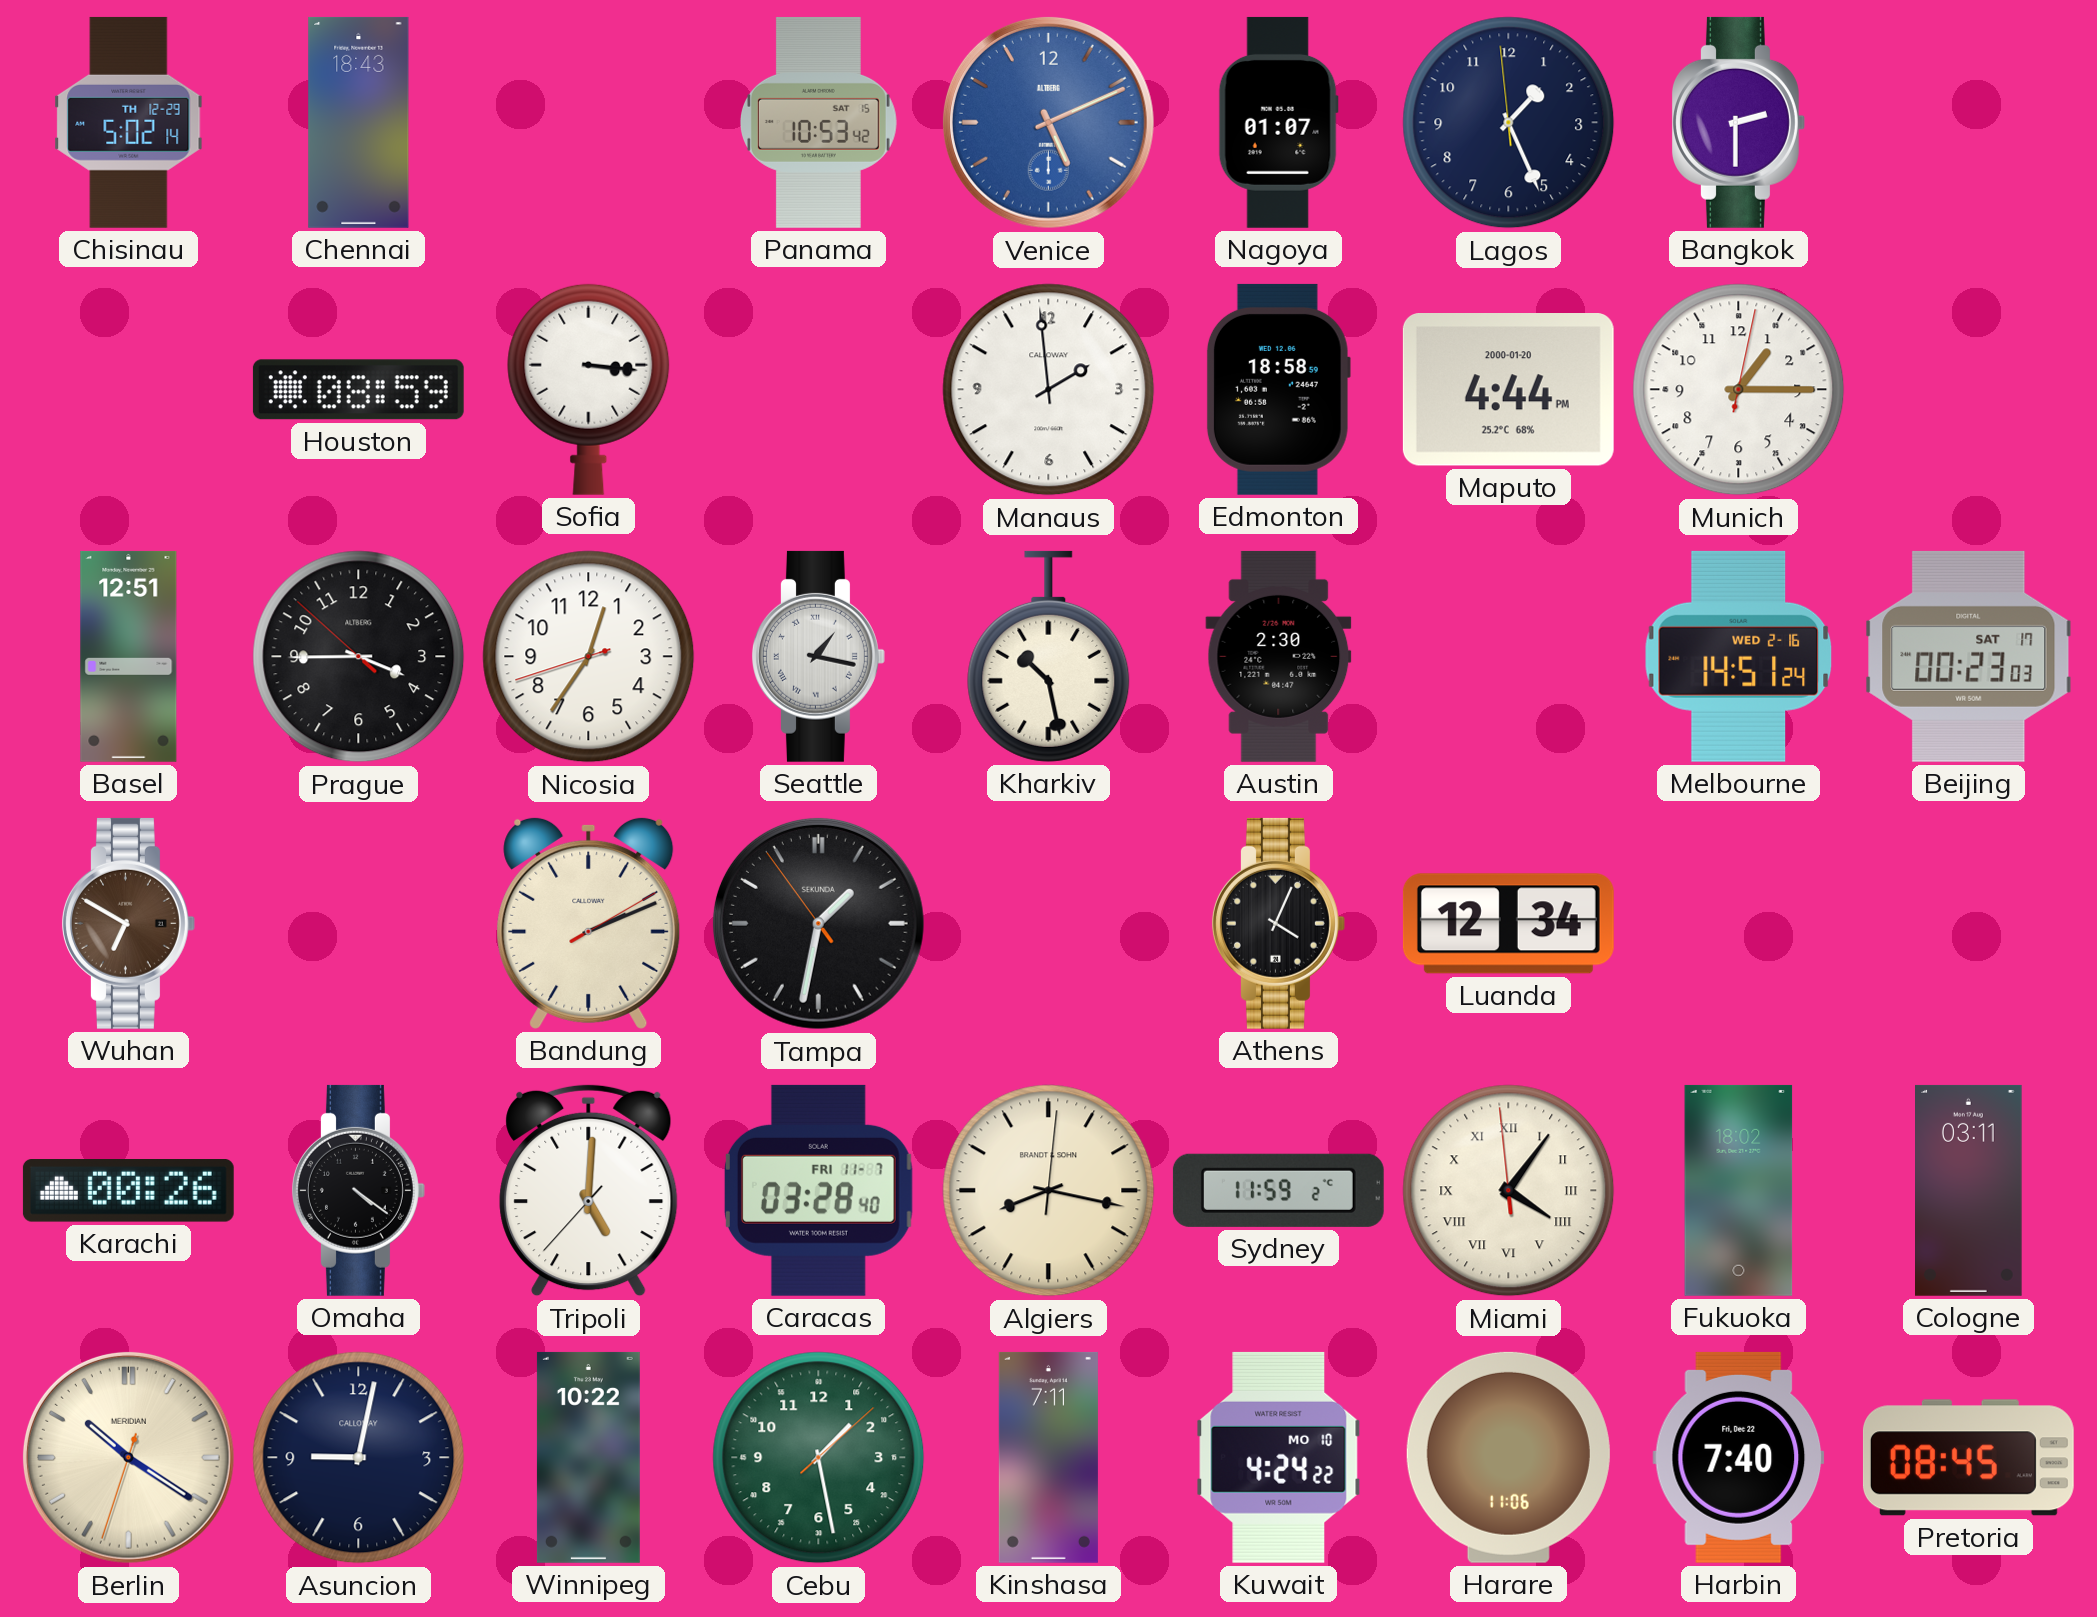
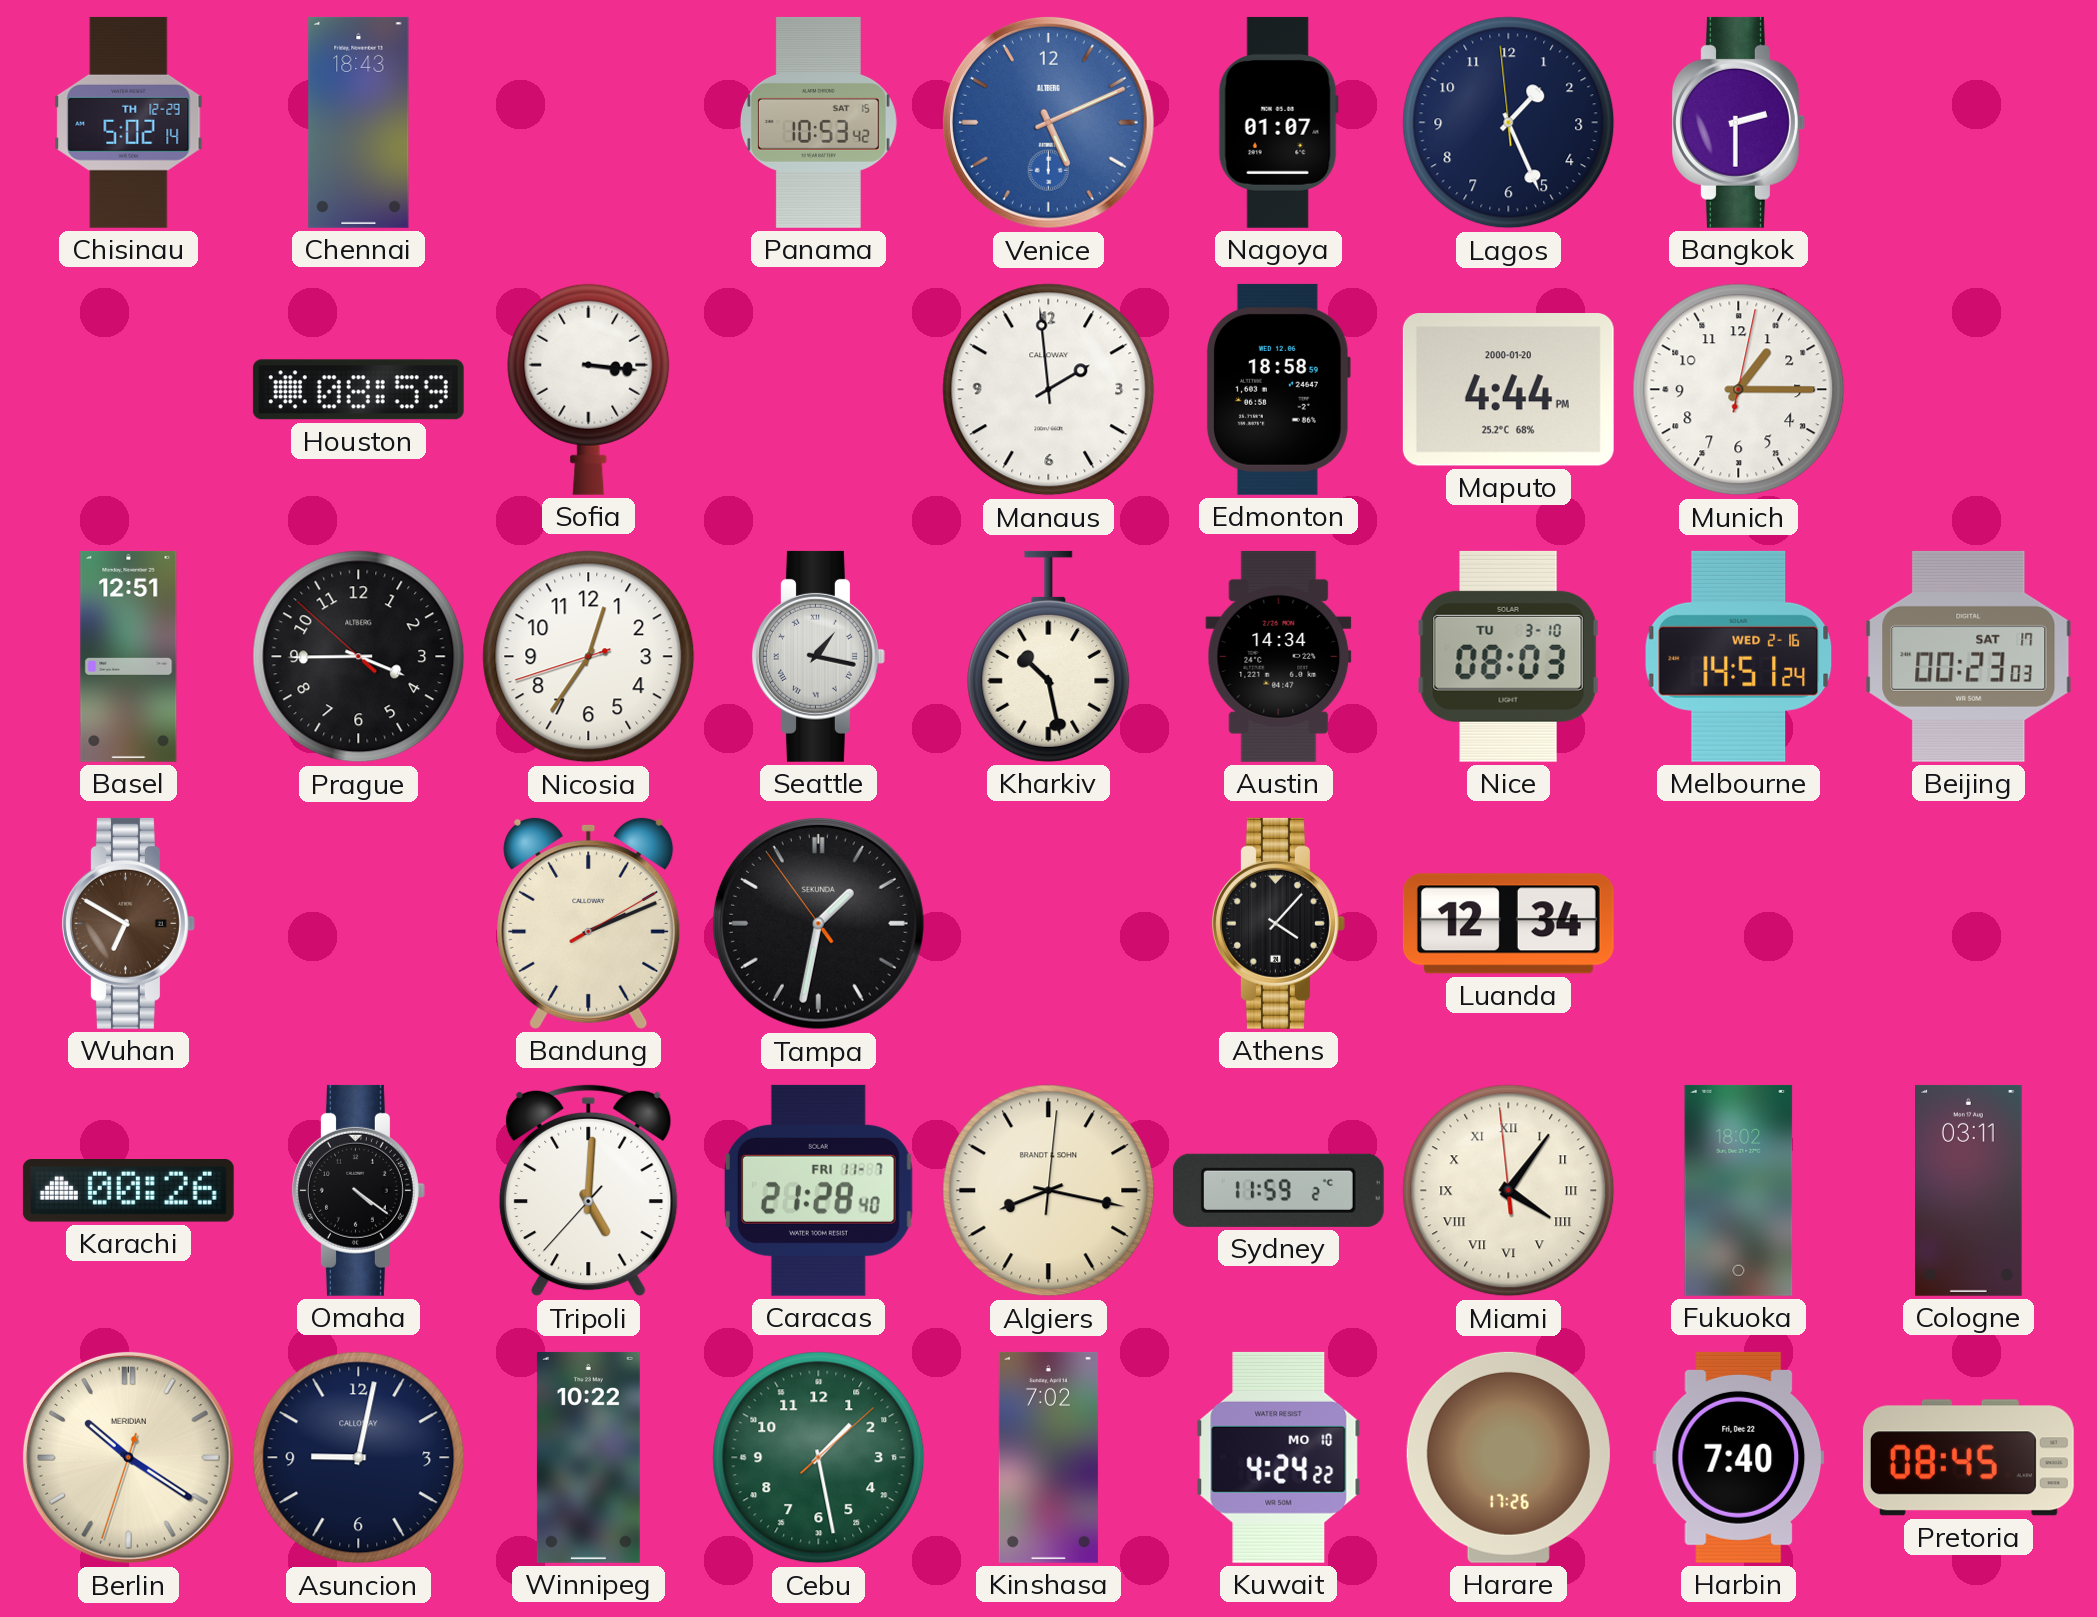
Austin: 2:30 -> 14:34
Nice: none -> 08:03
Athens: 4:04 -> 4:07
Caracas: 03:28 -> 21:28
Kinshasa: 7:11 -> 7:02
Harare: 11:06 -> 17:26
